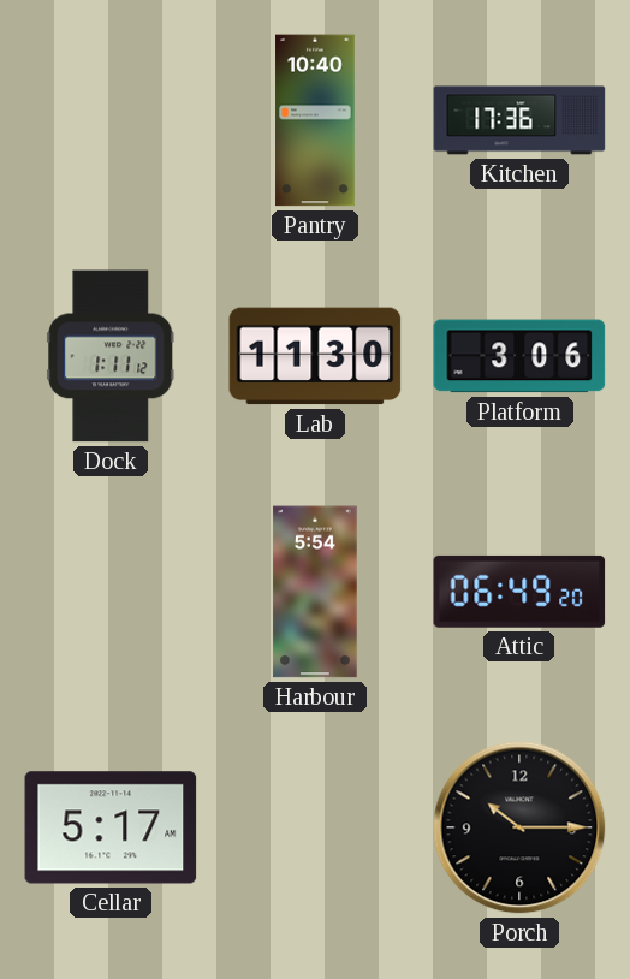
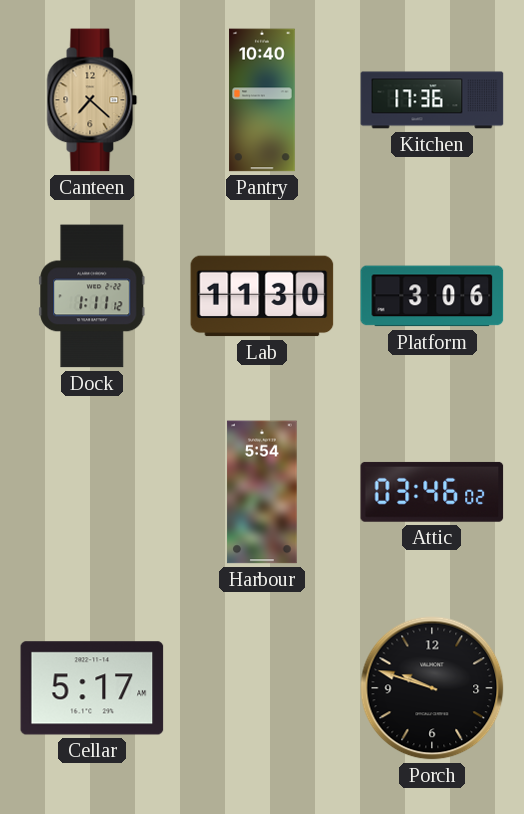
Canteen: none -> 7:22
Attic: 06:49 -> 03:46
Porch: 10:15 -> 9:48
